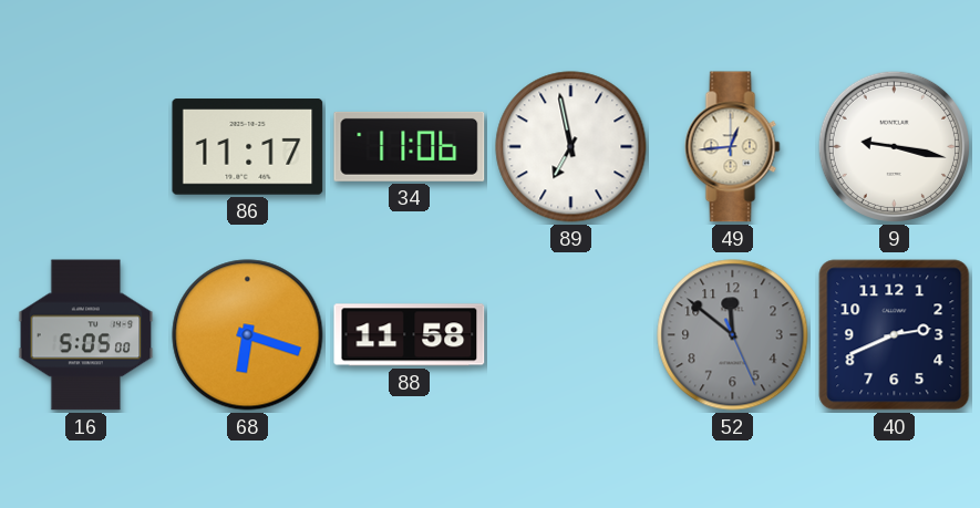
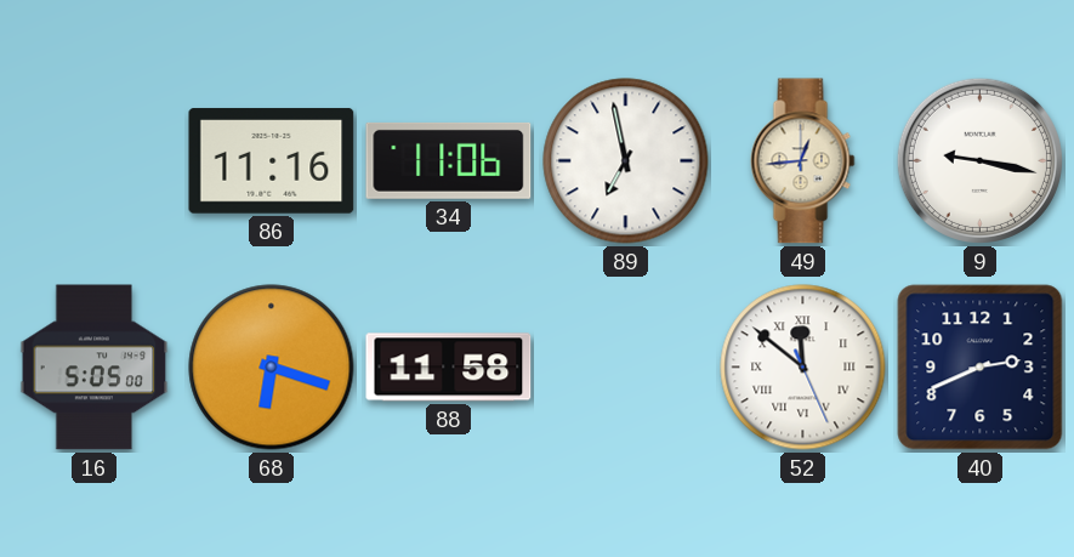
86: 11:17 -> 11:16
52 dial: grey -> white
52 numerals: Arabic -> Roman
